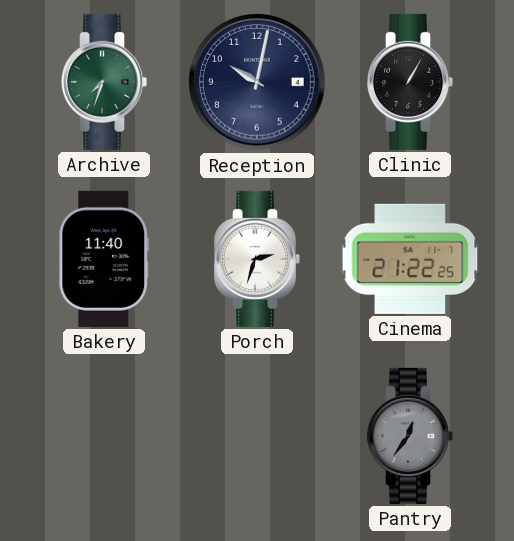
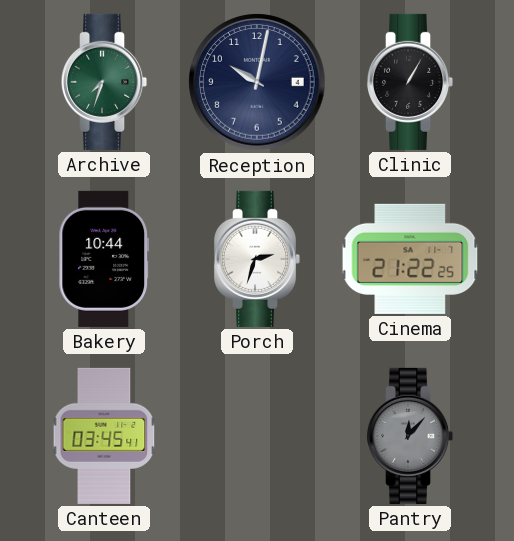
Bakery: 11:40 -> 10:44
Canteen: none -> 03:45
Pantry: 12:36 -> 12:07
